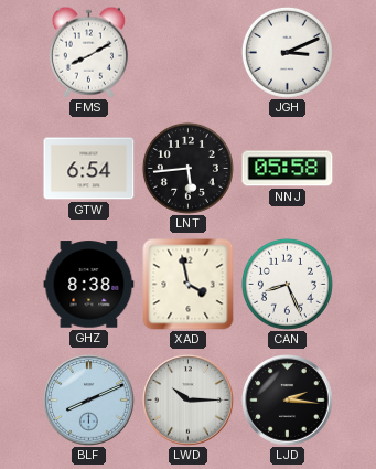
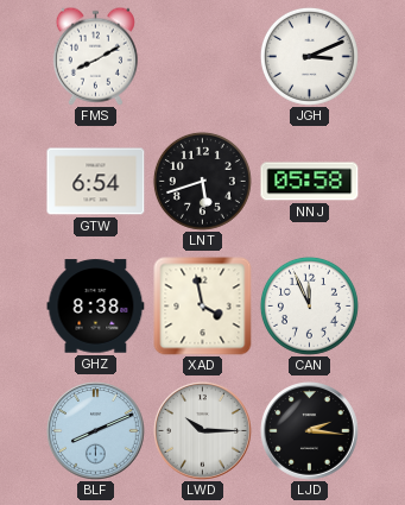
LNT: 5:44 -> 5:42
CAN: 8:26 -> 11:56
